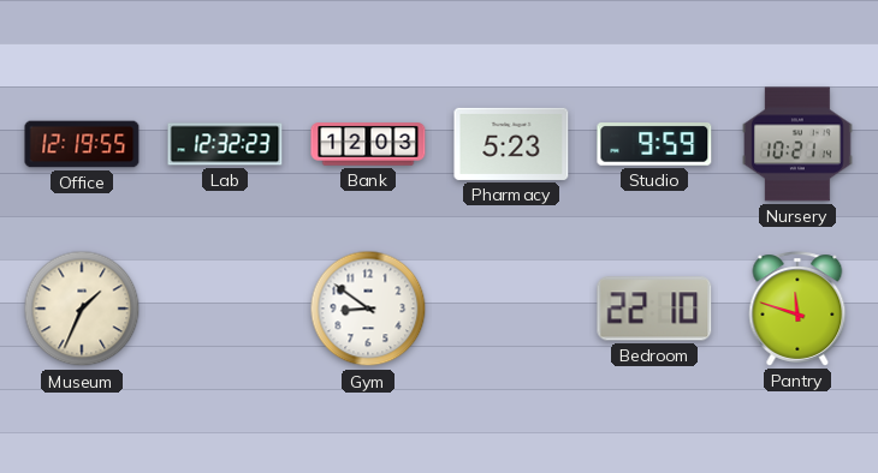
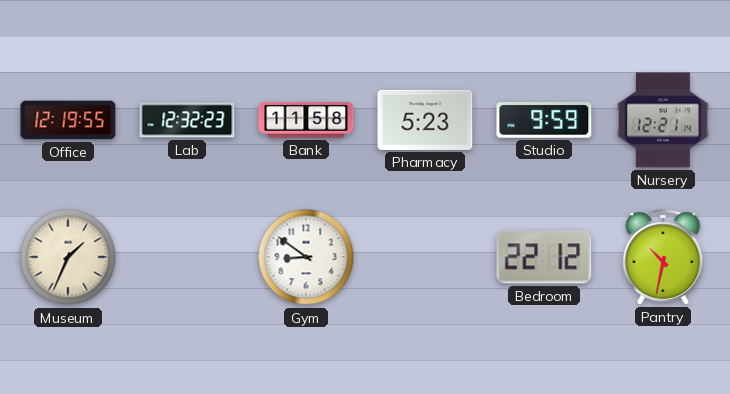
Bank: 12:03 -> 11:58
Nursery: 10:21 -> 12:21
Bedroom: 22:10 -> 22:12
Pantry: 11:48 -> 10:32
